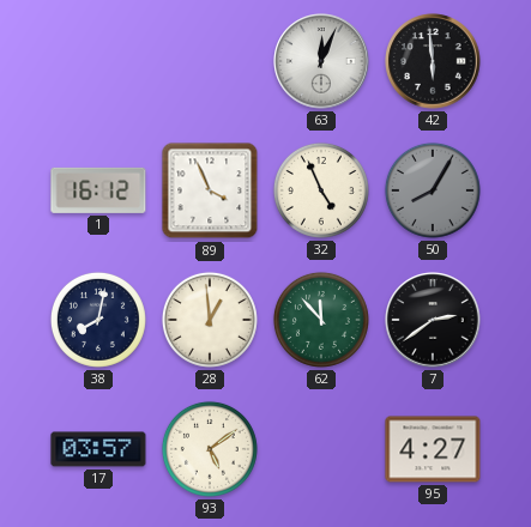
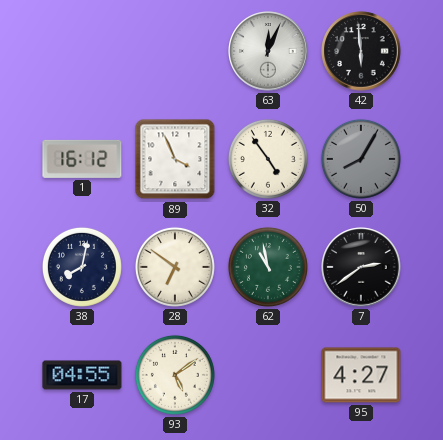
32: 4:56 -> 4:54
28: 12:59 -> 6:51
62: 11:53 -> 10:58
17: 03:57 -> 04:55
